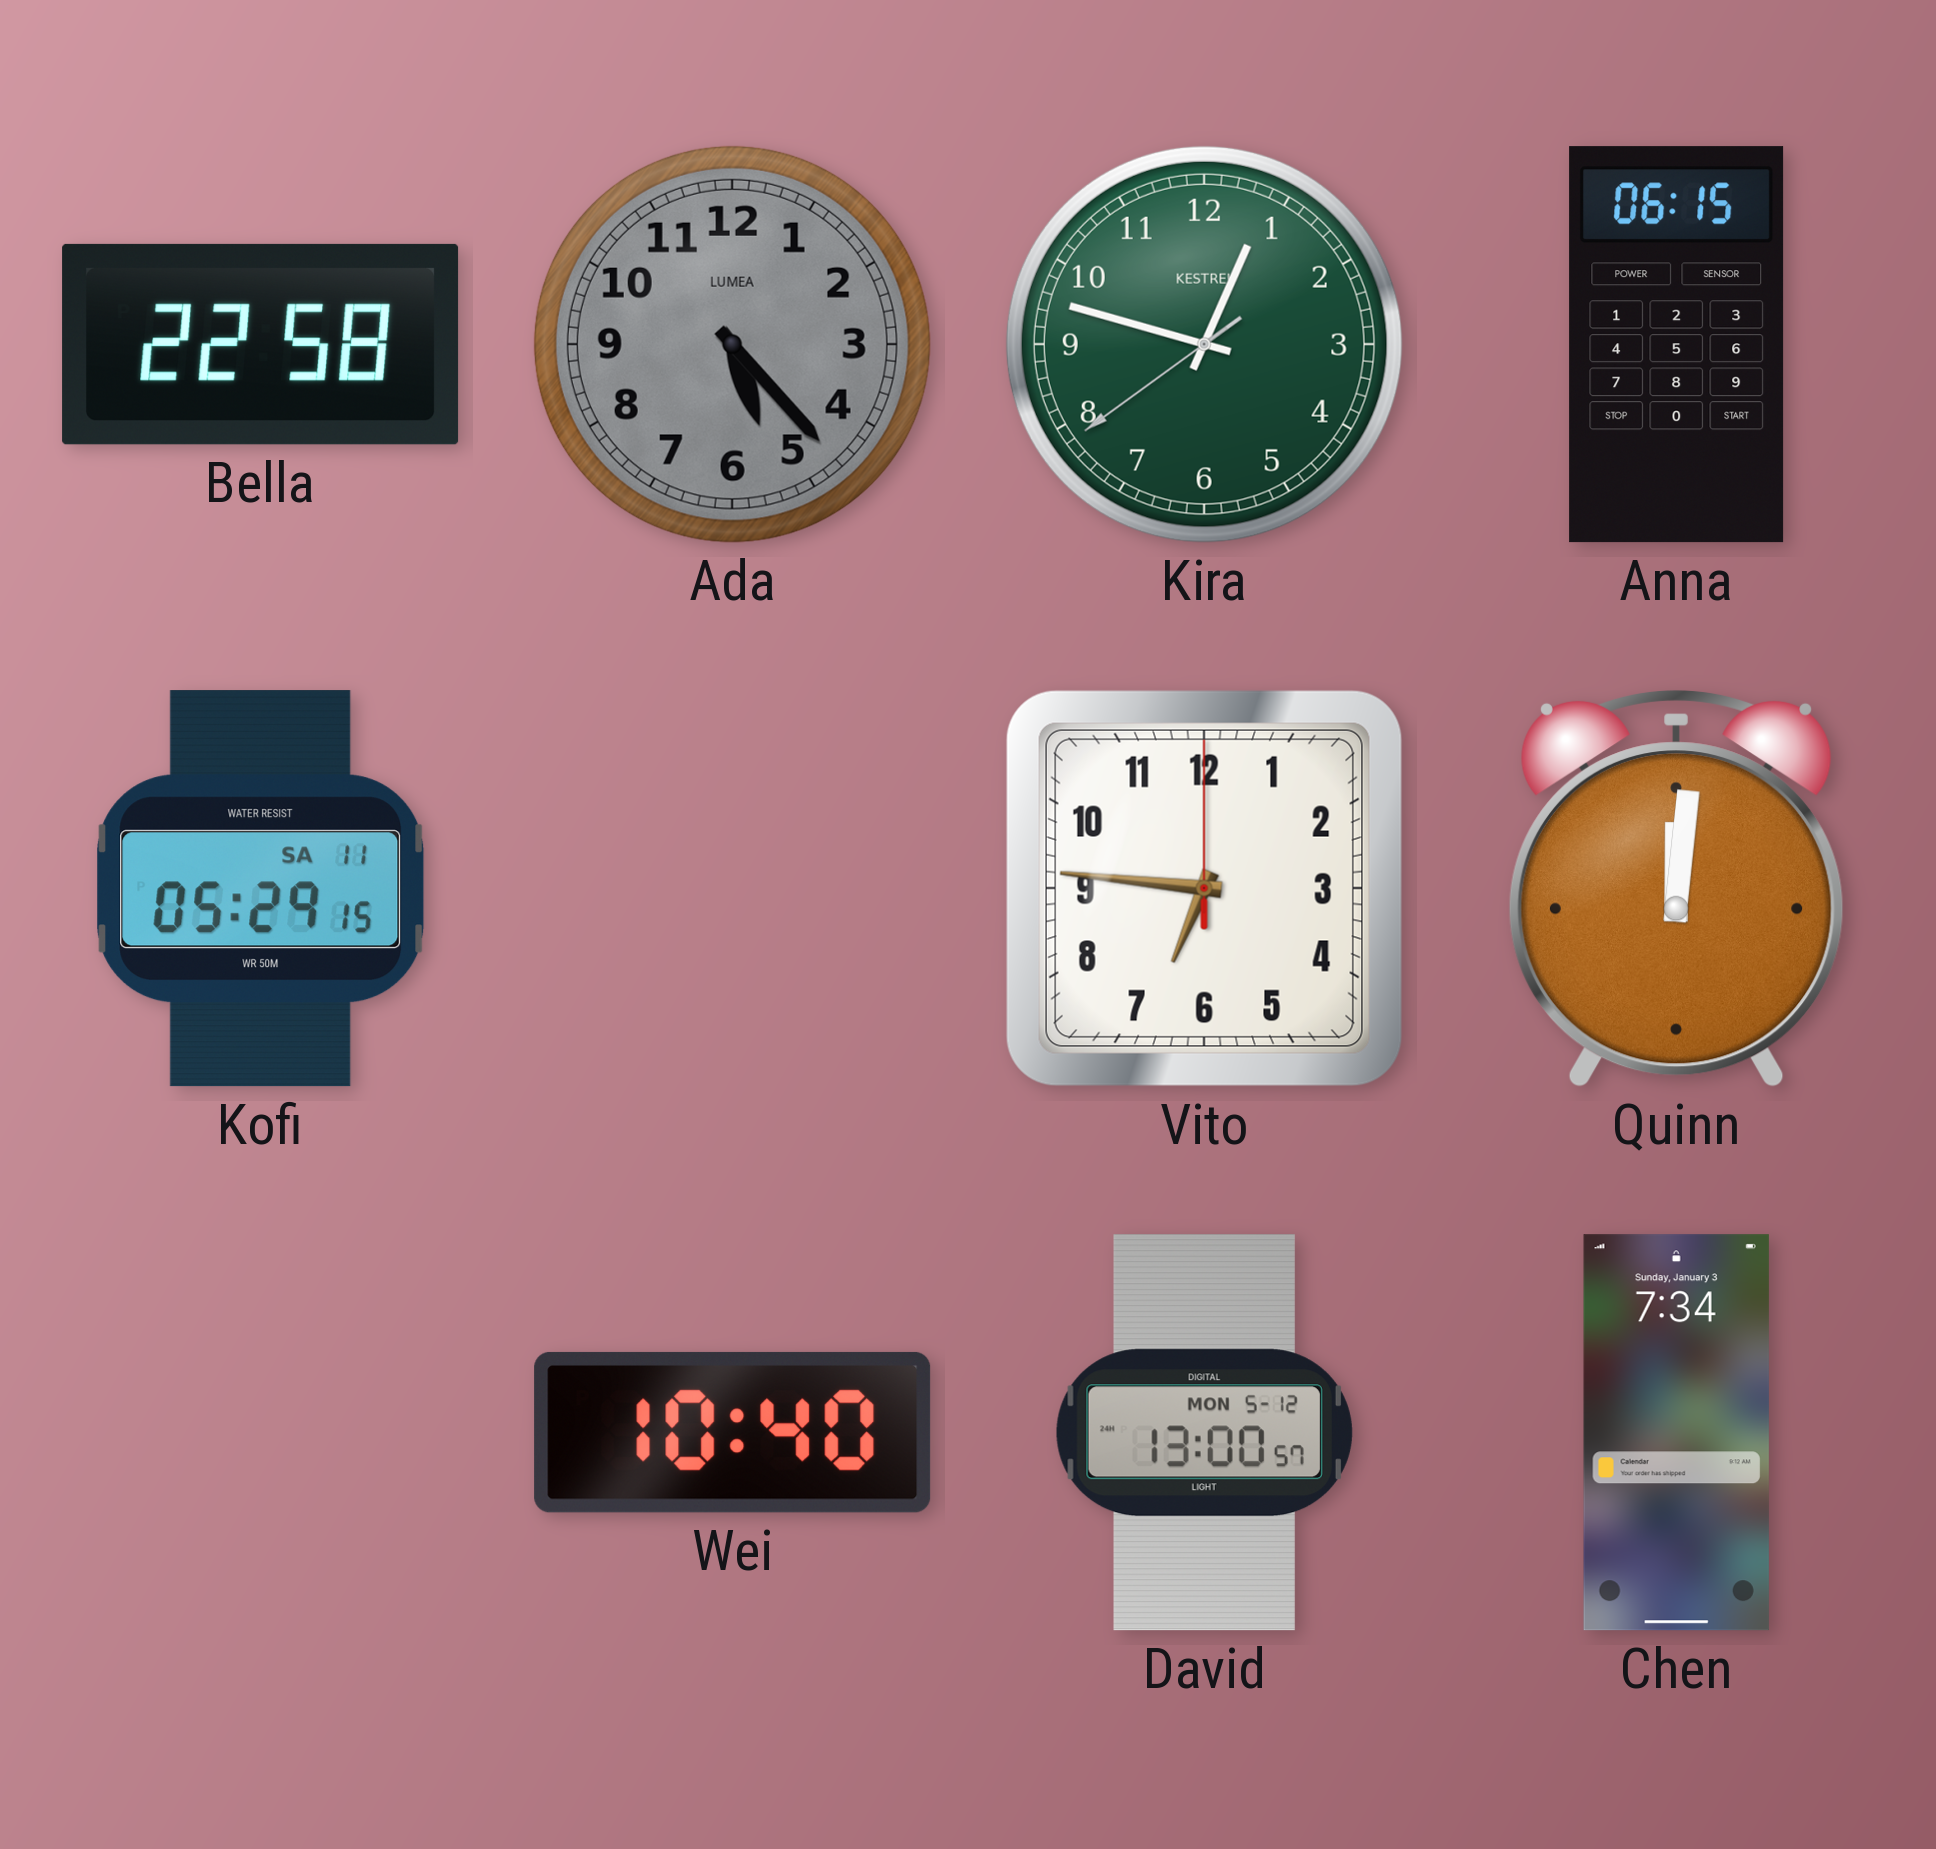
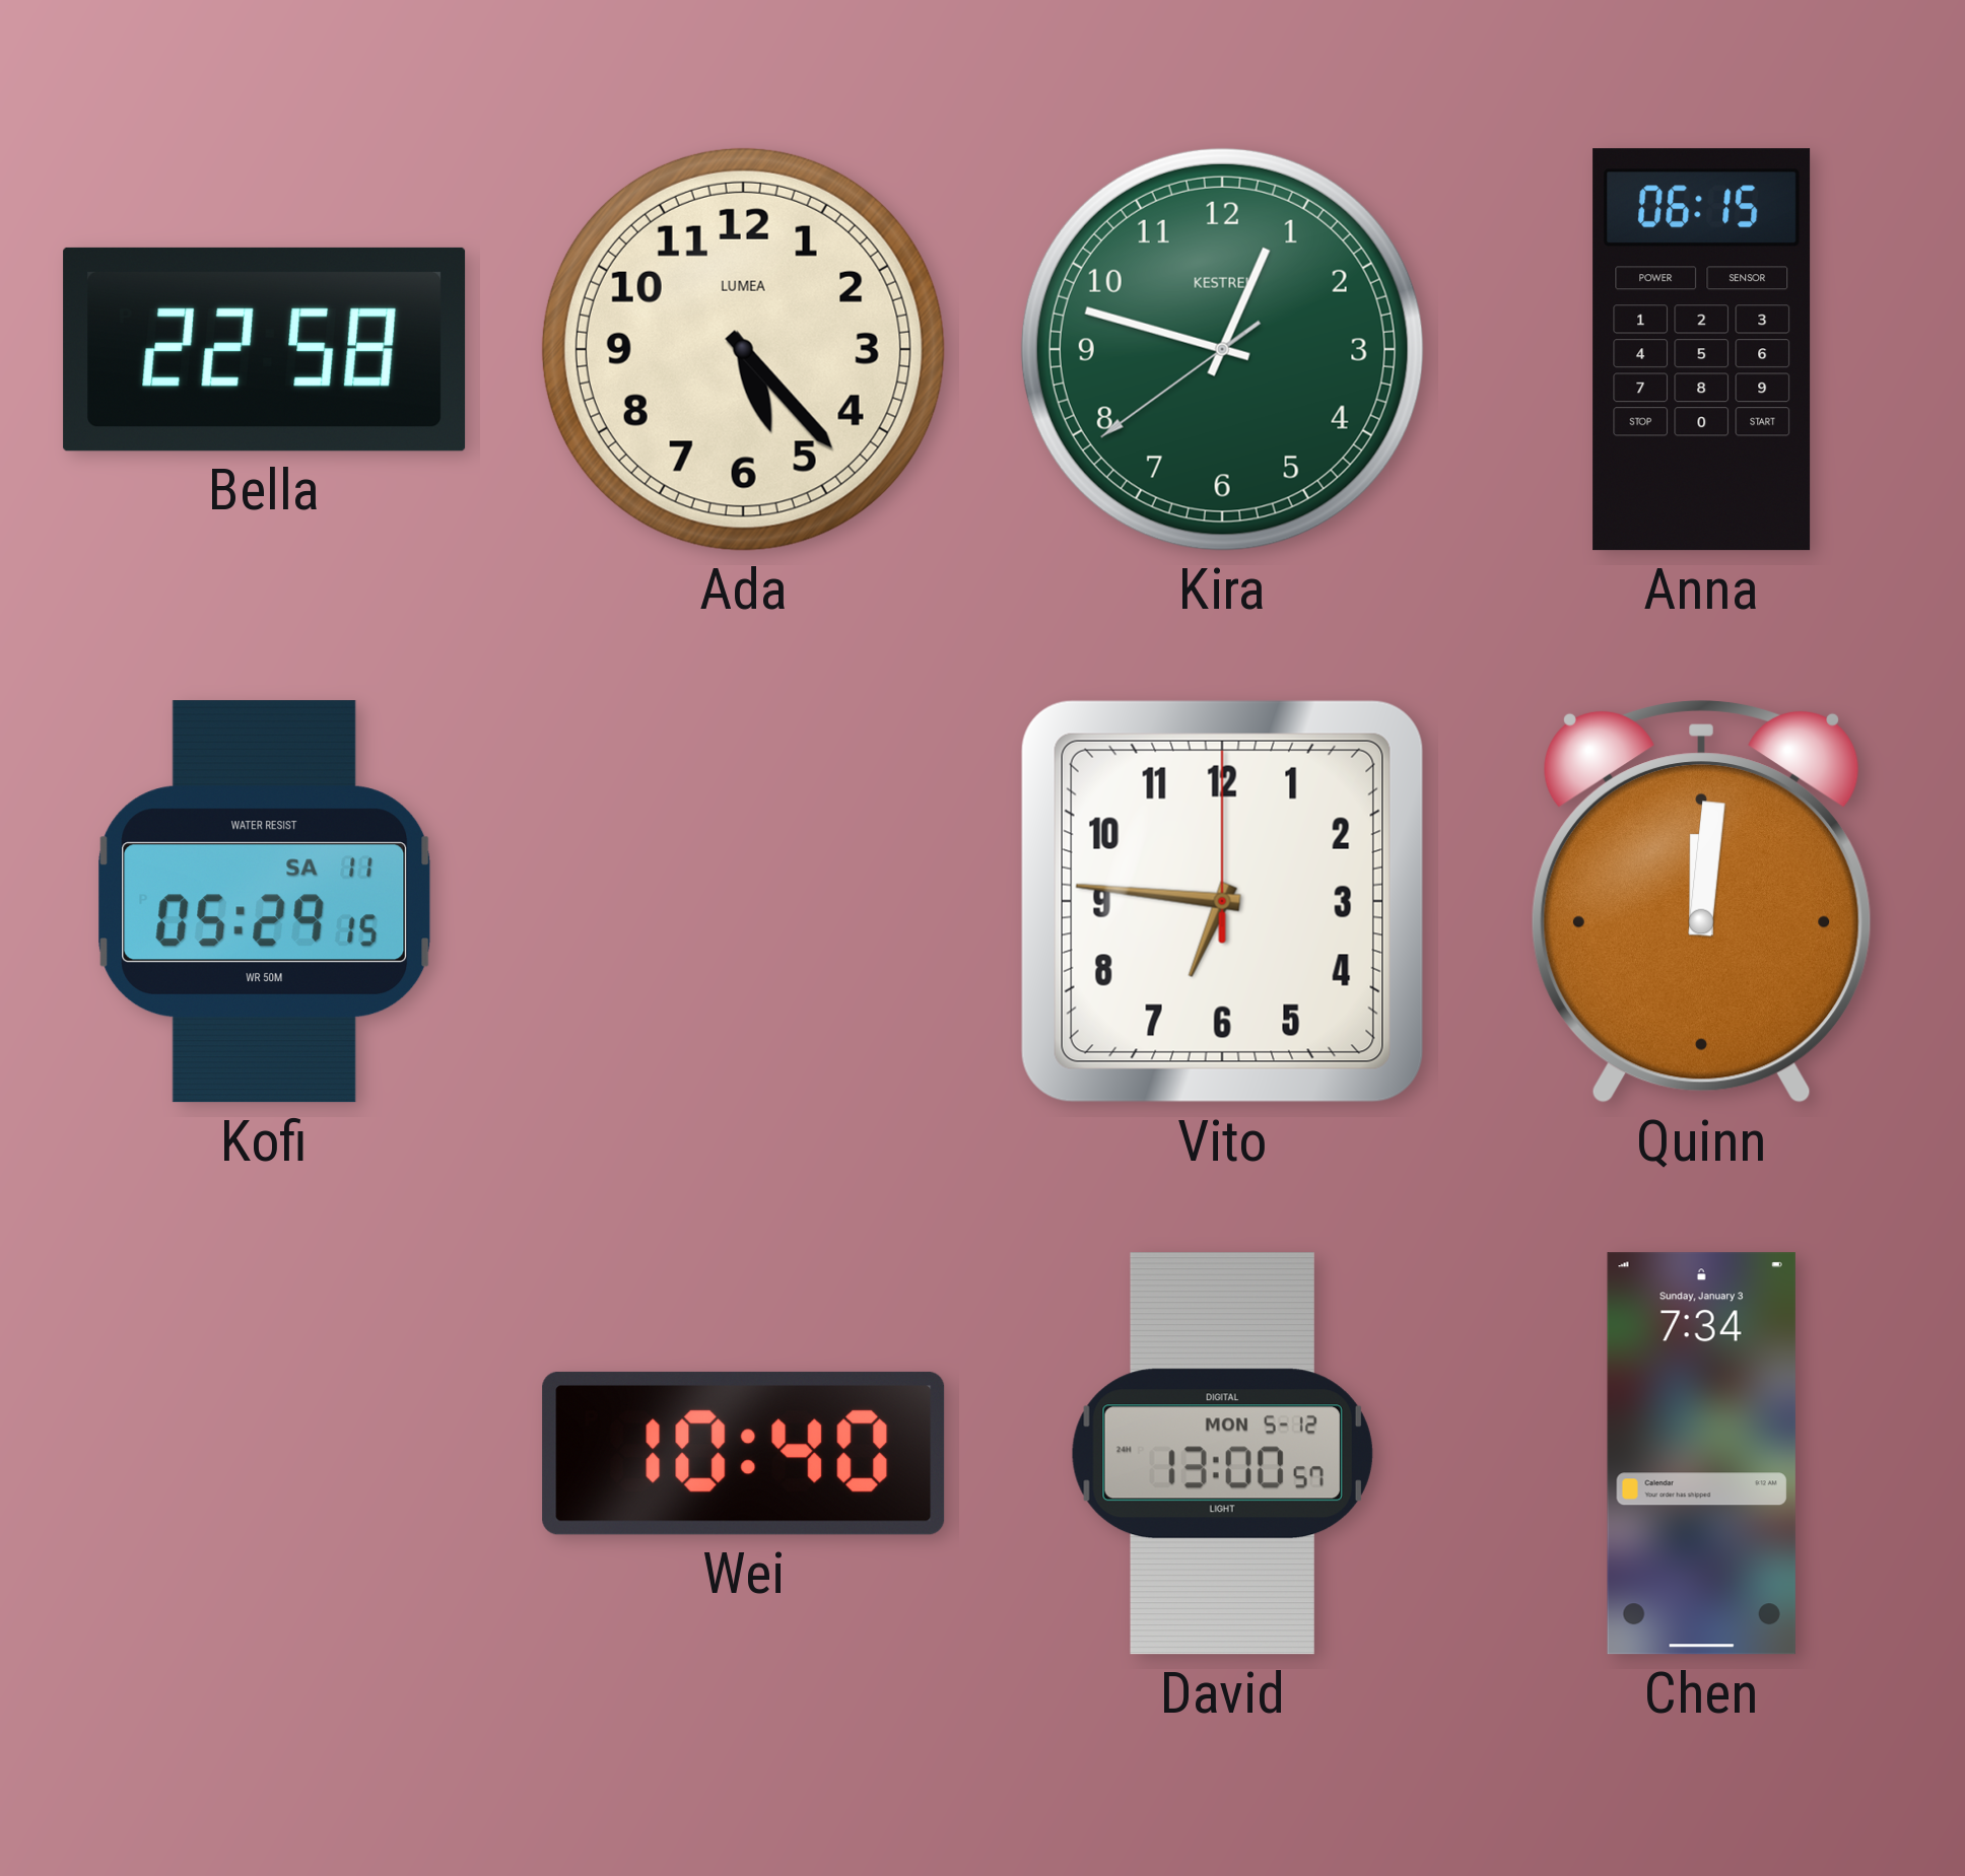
Ada dial: grey -> cream
